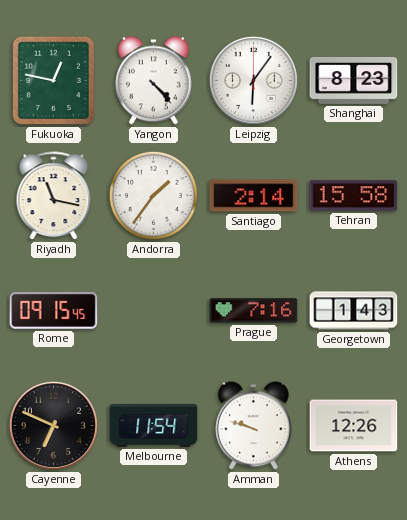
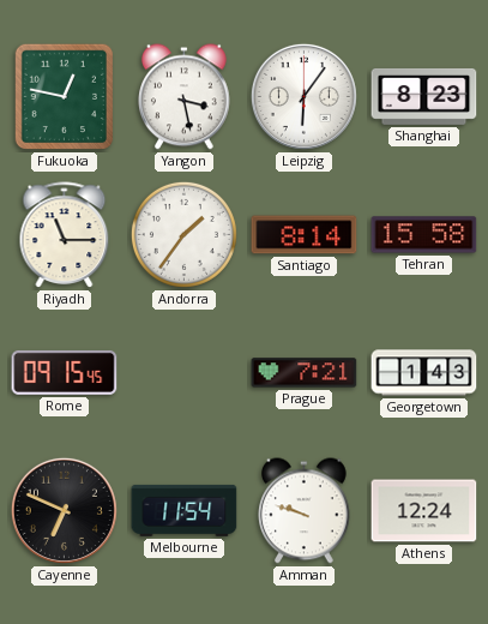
Yangon: 4:23 -> 3:28
Riyadh: 11:17 -> 11:15
Santiago: 2:14 -> 8:14
Prague: 7:16 -> 7:21
Athens: 12:26 -> 12:24
